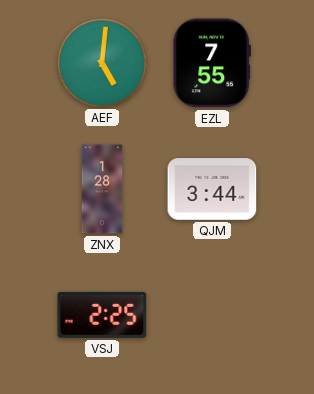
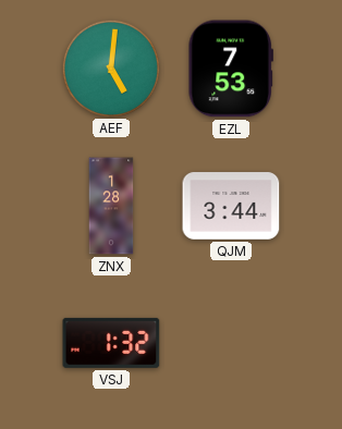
EZL: 7:55 -> 7:53
VSJ: 2:25 -> 1:32
